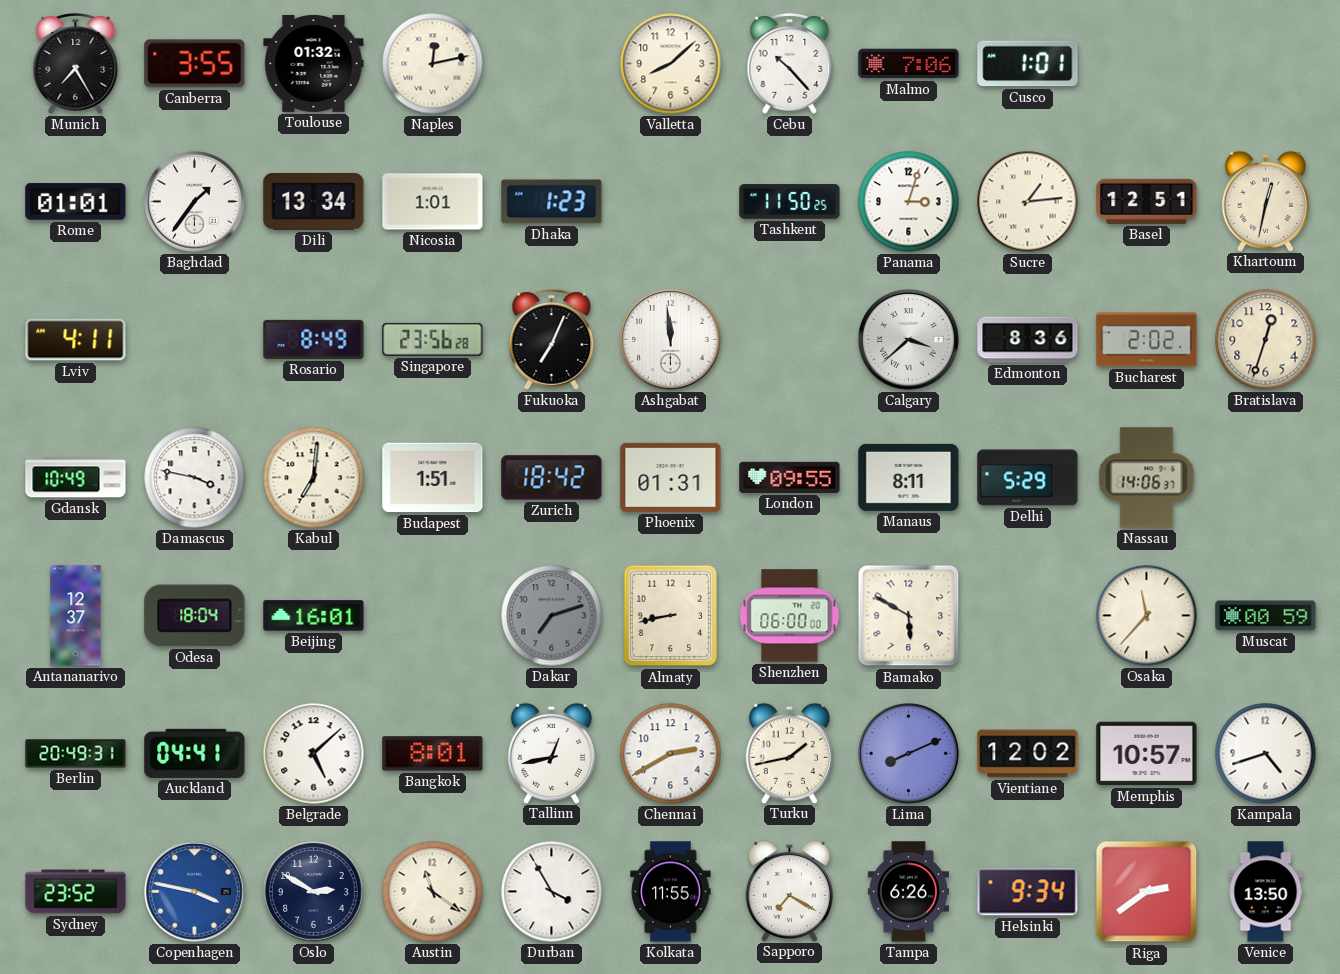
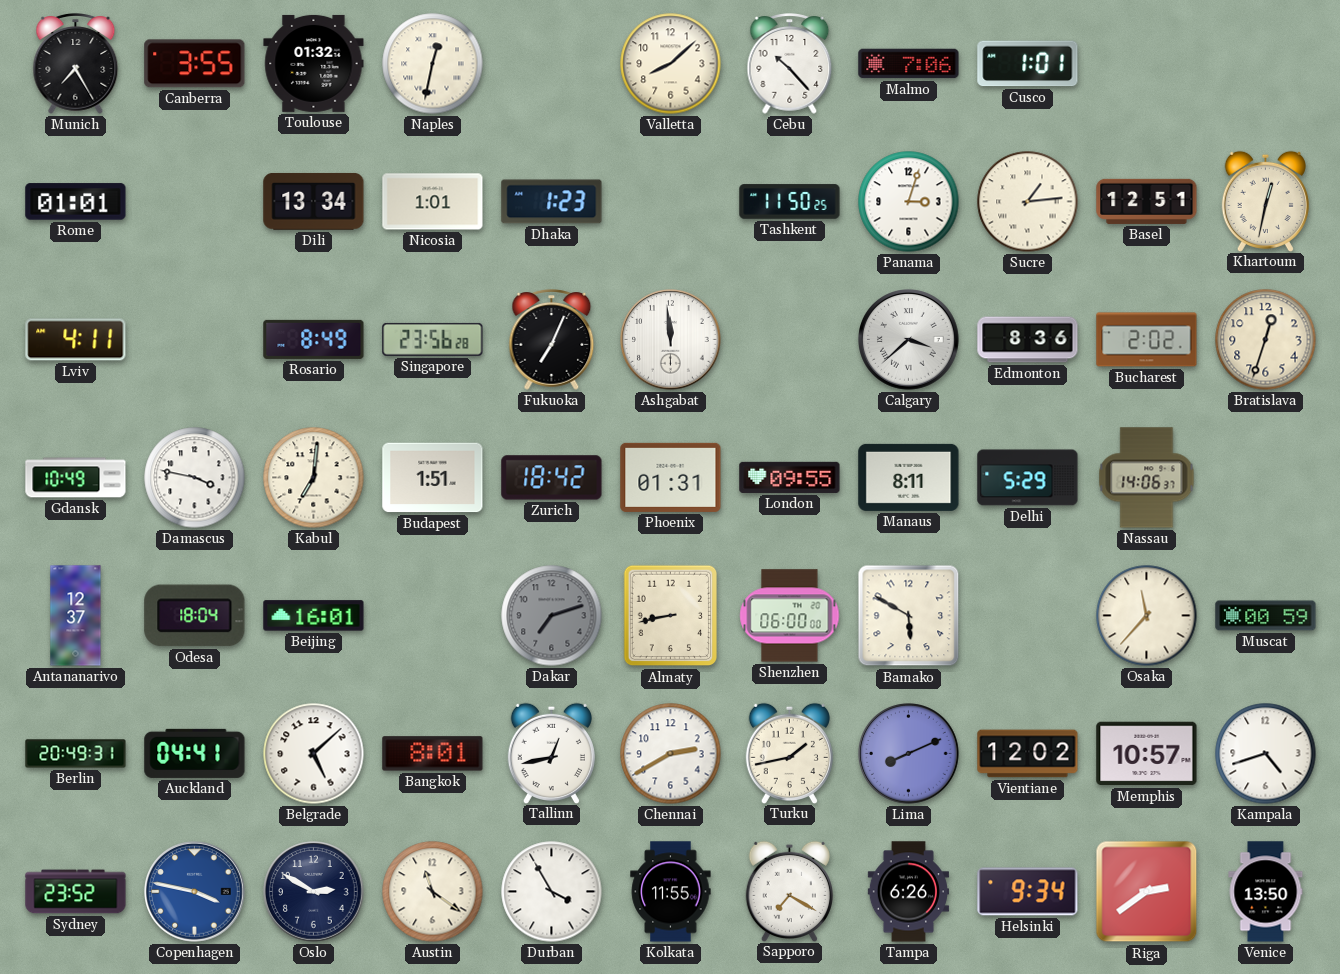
Naples: 12:13 -> 12:32
Baghdad: 1:36 -> none
